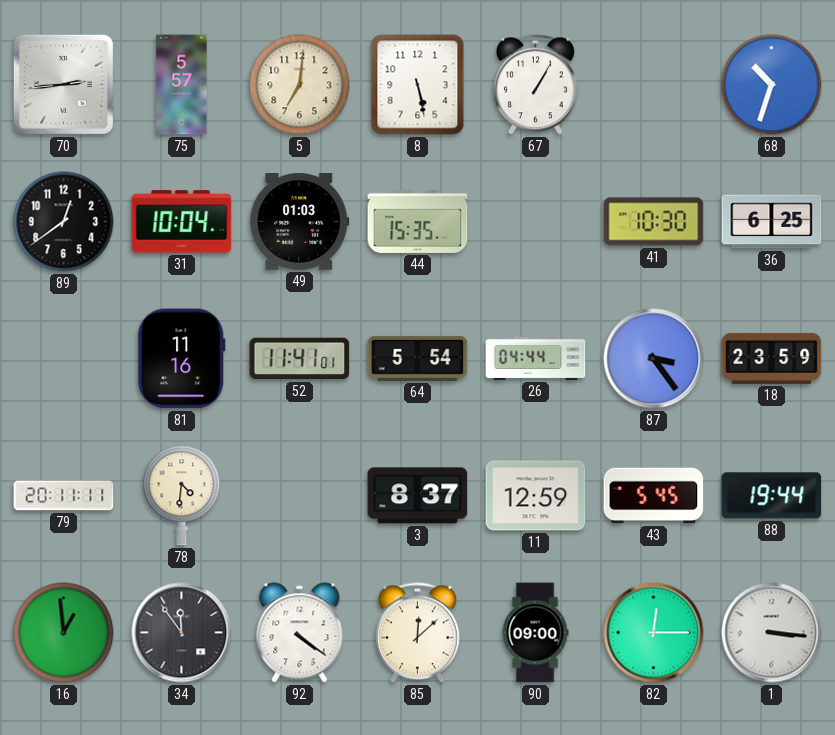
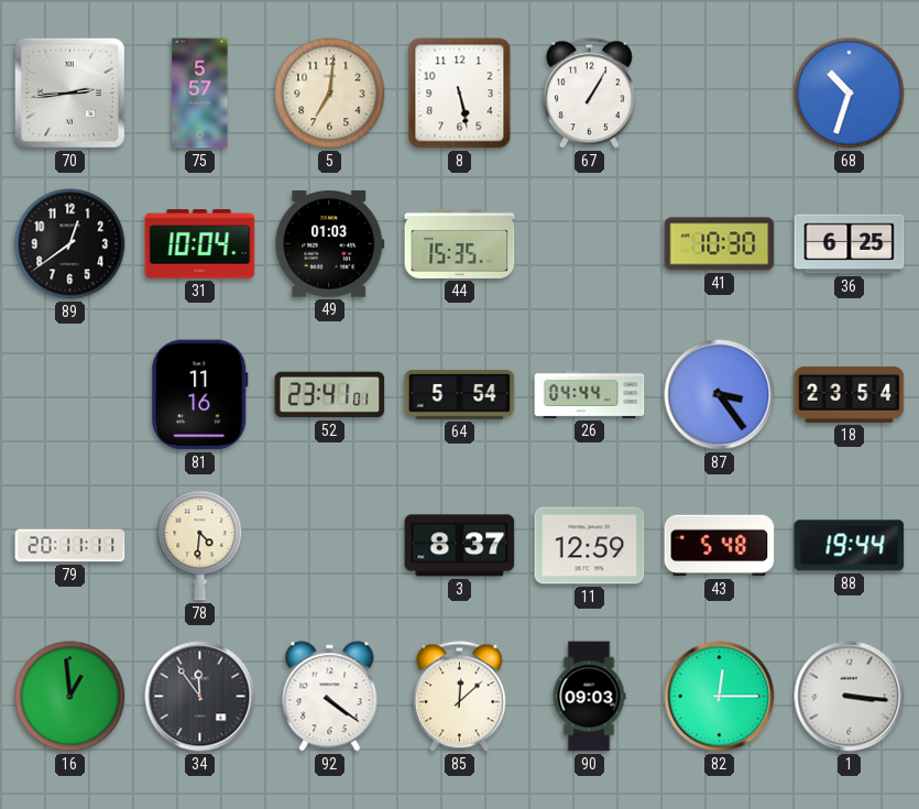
52: 11:41 -> 23:41
18: 23:59 -> 23:54
43: 5:45 -> 5:48
90: 09:00 -> 09:03
